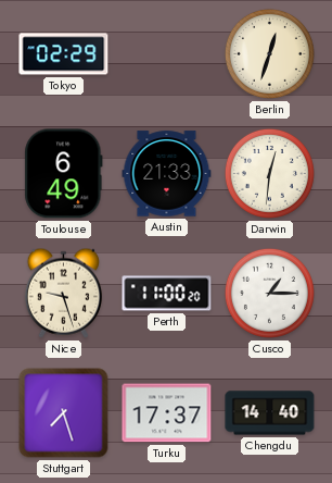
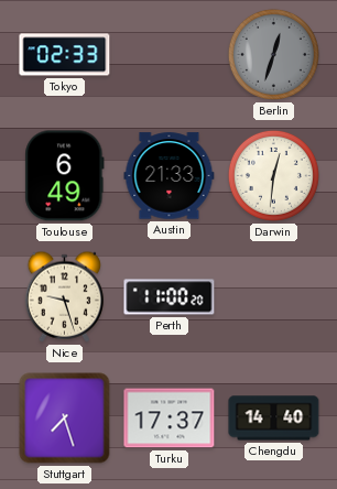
Tokyo: 02:29 -> 02:33
Berlin dial: cream -> grey
Cusco: 1:15 -> none
